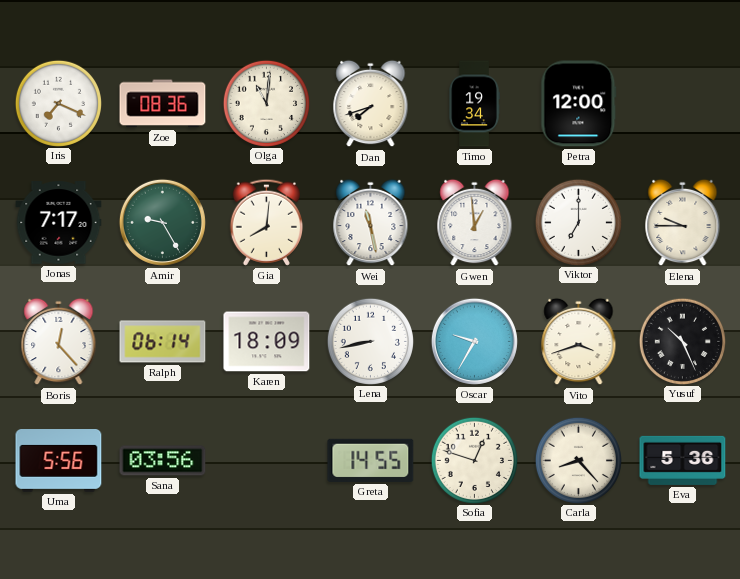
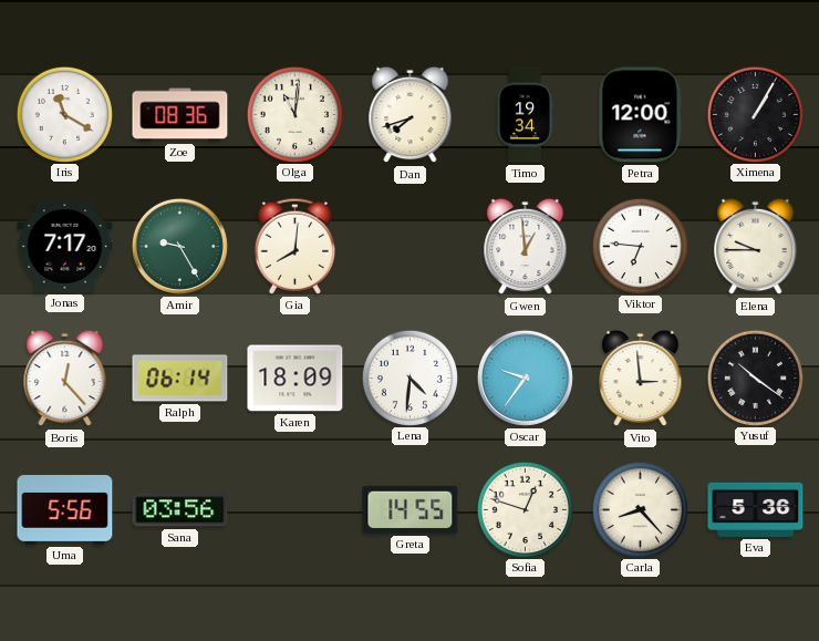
Iris: 7:19 -> 11:20
Ximena: none -> 1:05
Wei: 11:28 -> none
Viktor: 7:00 -> 6:46
Lena: 8:43 -> 4:31
Oscar: 9:35 -> 9:36
Vito: 3:42 -> 2:59
Yusuf: 10:26 -> 10:21
